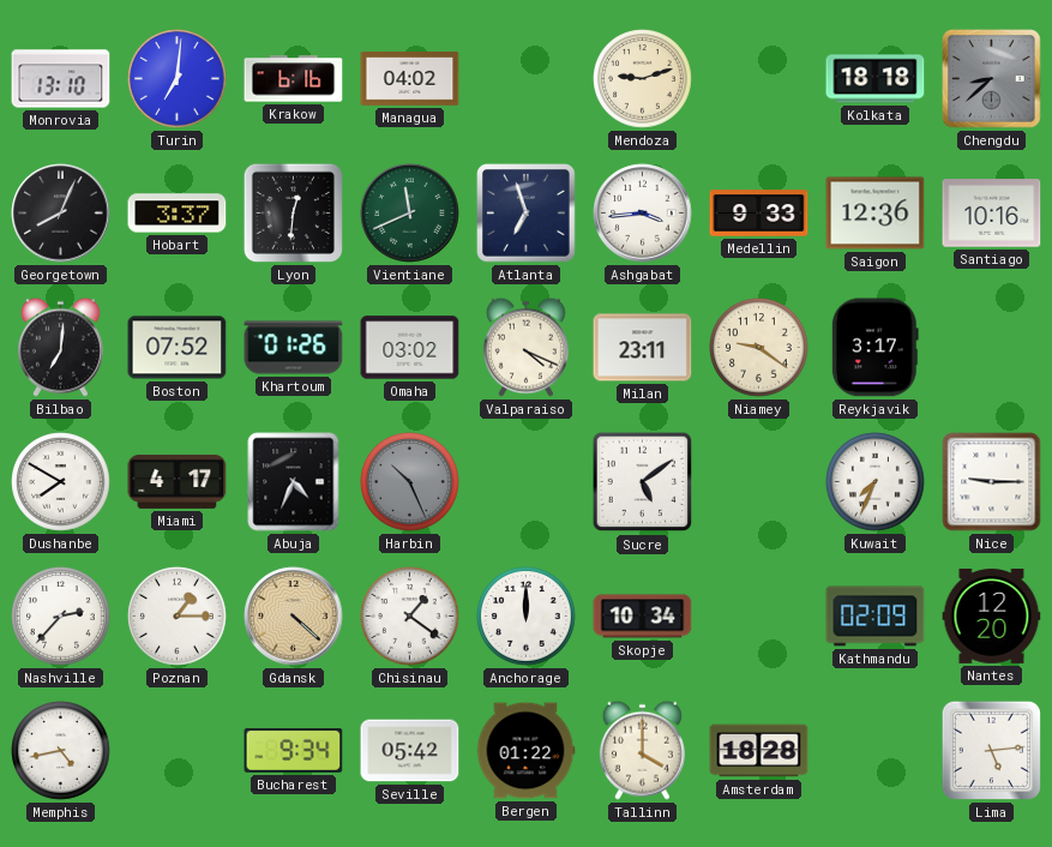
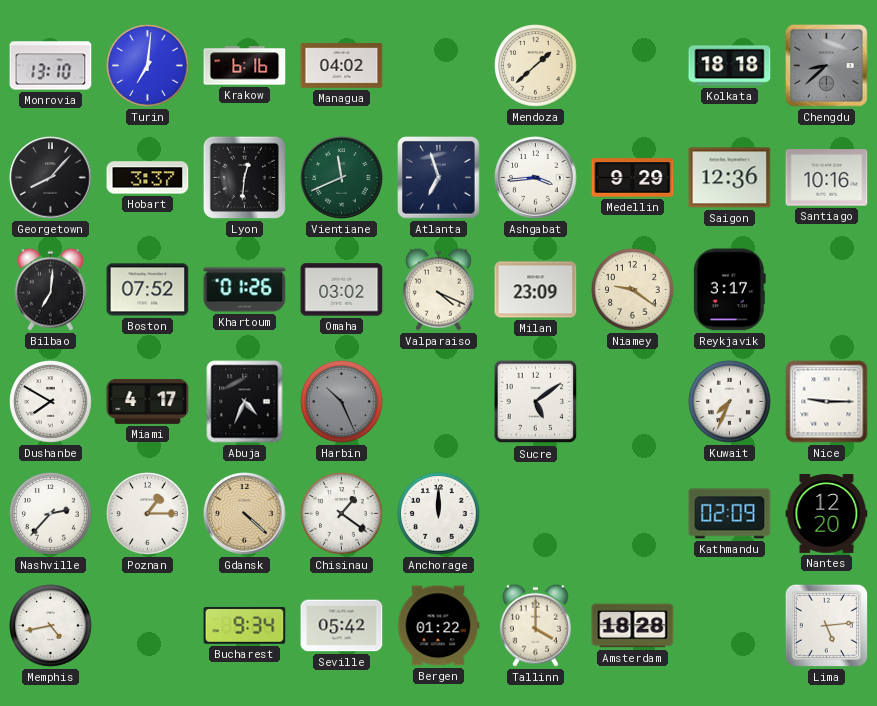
Mendoza: 9:12 -> 1:38
Georgetown: 8:04 -> 8:07
Medellin: 9:33 -> 9:29
Milan: 23:11 -> 23:09
Skopje: 10:34 -> none
